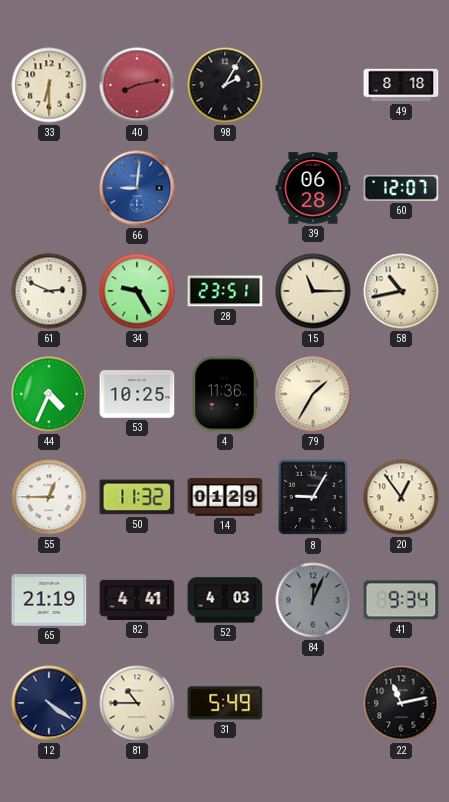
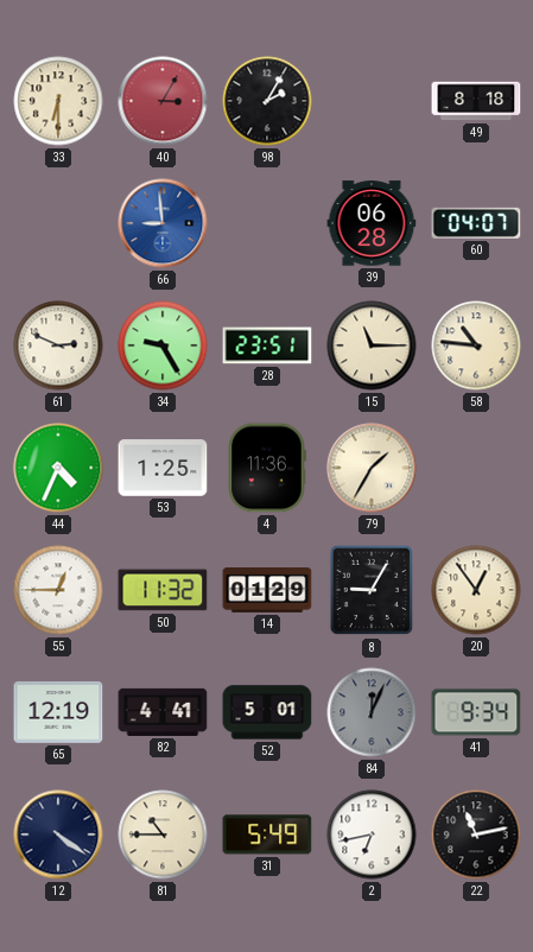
40: 8:13 -> 3:05
66: 9:01 -> 8:59
60: 12:07 -> 04:07
58: 10:43 -> 10:46
53: 10:25 -> 1:25
65: 21:19 -> 12:19
52: 4:03 -> 5:01
2: none -> 6:43
